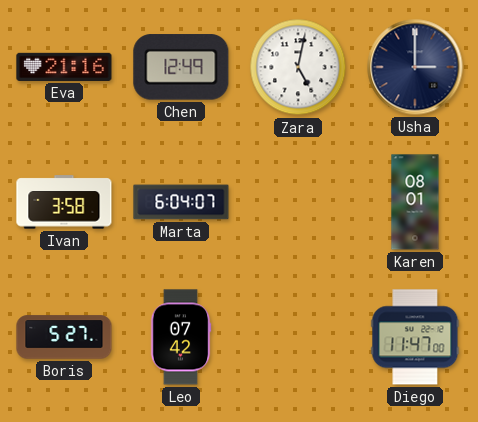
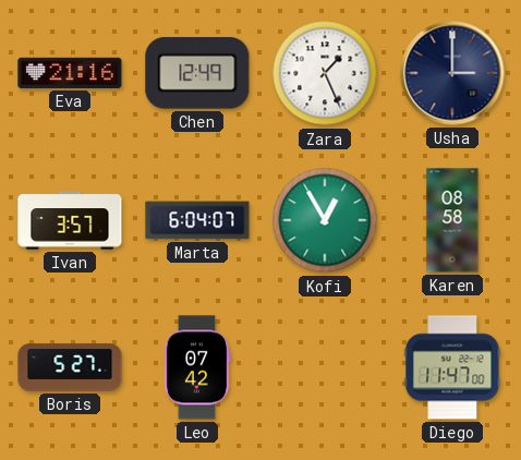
Zara: 5:02 -> 1:26
Ivan: 3:58 -> 3:57
Kofi: none -> 12:55
Karen: 08:01 -> 08:58
